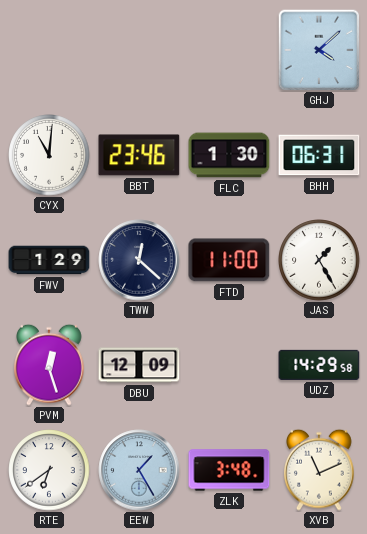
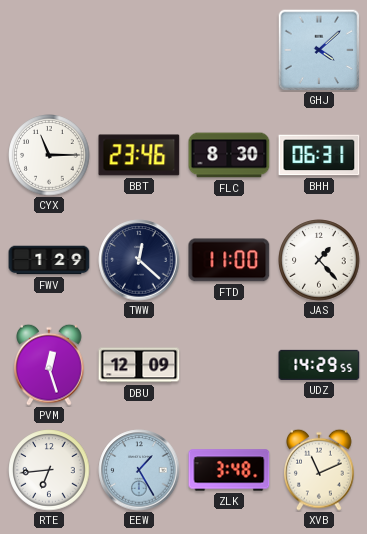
CYX: 11:01 -> 11:15
FLC: 1:30 -> 8:30
JAS: 1:25 -> 1:23
UDZ: 14:29:58 -> 14:29:55
RTE: 6:39 -> 6:44
